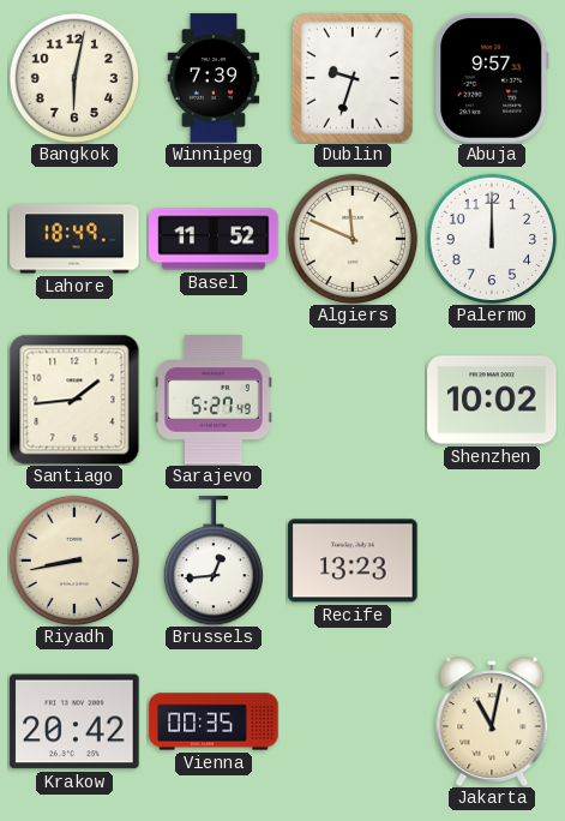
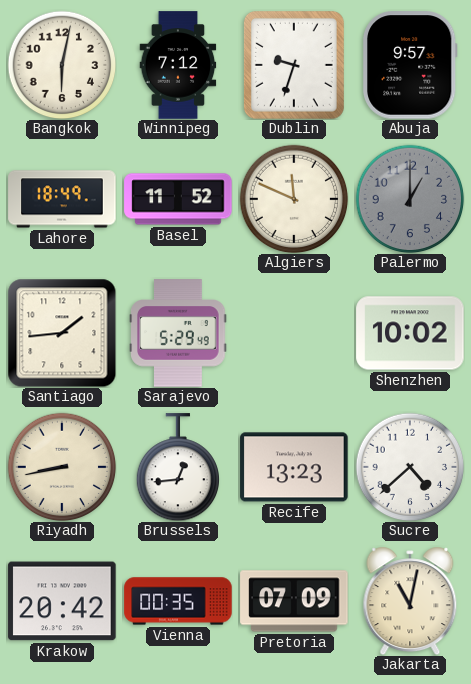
Winnipeg: 7:39 -> 7:12
Palermo: 12:00 -> 1:00
Palermo dial: white -> grey
Sarajevo: 5:27 -> 5:29
Sucre: none -> 4:38
Pretoria: none -> 07:09
